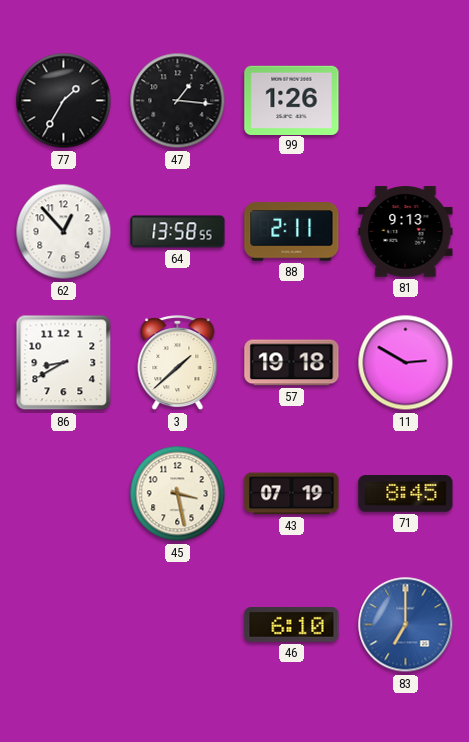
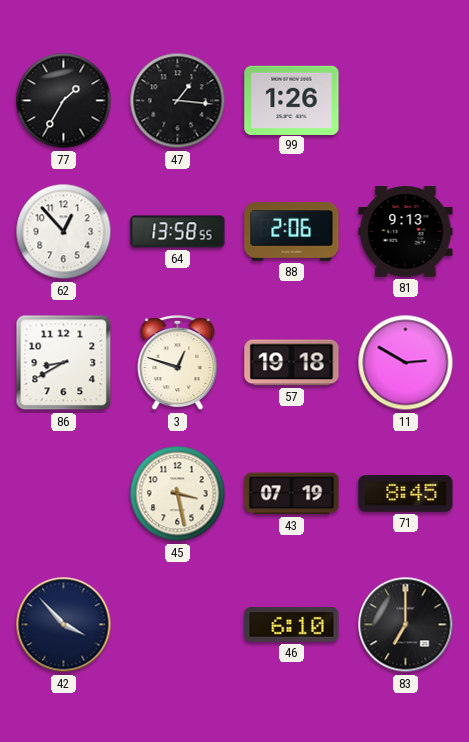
88: 2:11 -> 2:06
3: 1:38 -> 12:48
42: none -> 3:53
83 dial: blue -> black
